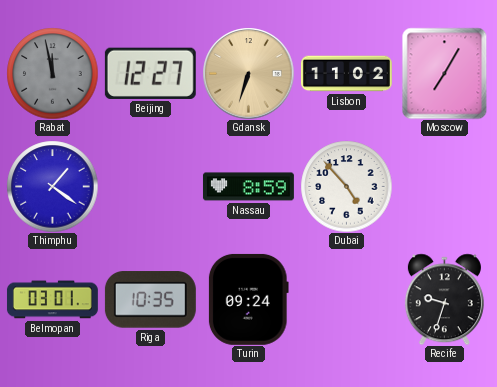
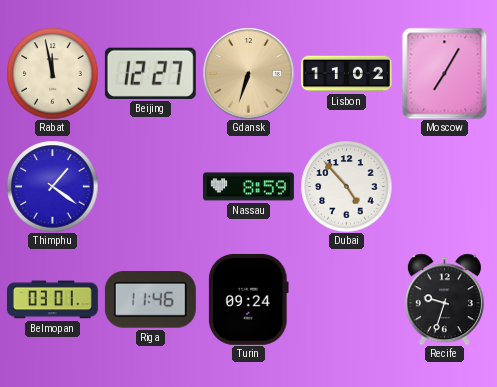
Rabat dial: grey -> cream
Riga: 10:35 -> 11:46
